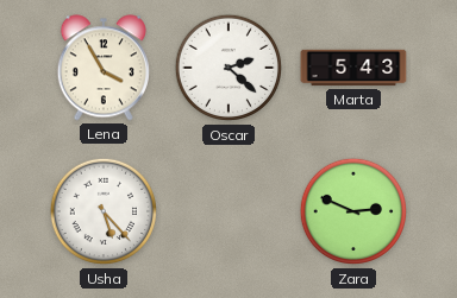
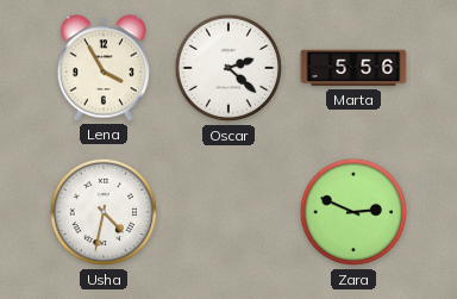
Marta: 5:43 -> 5:56
Usha: 5:23 -> 4:32
